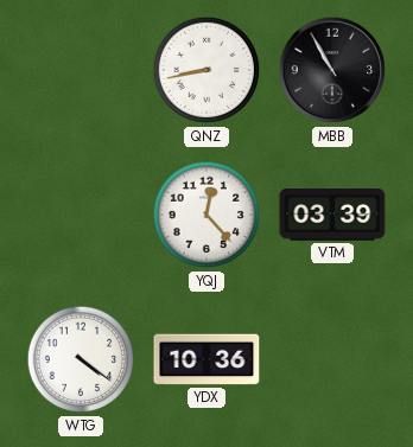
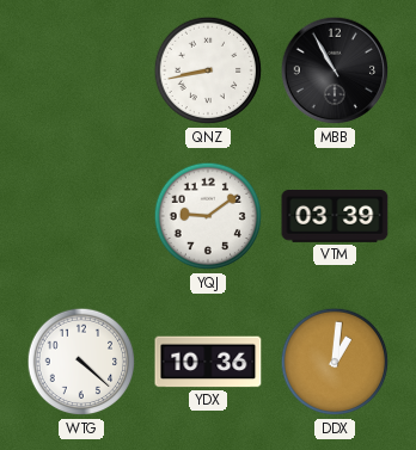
YQJ: 12:23 -> 9:09
WTG: 4:21 -> 4:22
DDX: none -> 1:01
